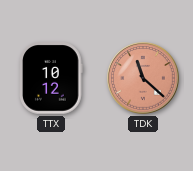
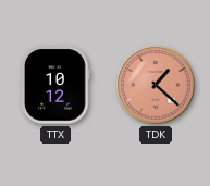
TDK: 11:22 -> 1:22
